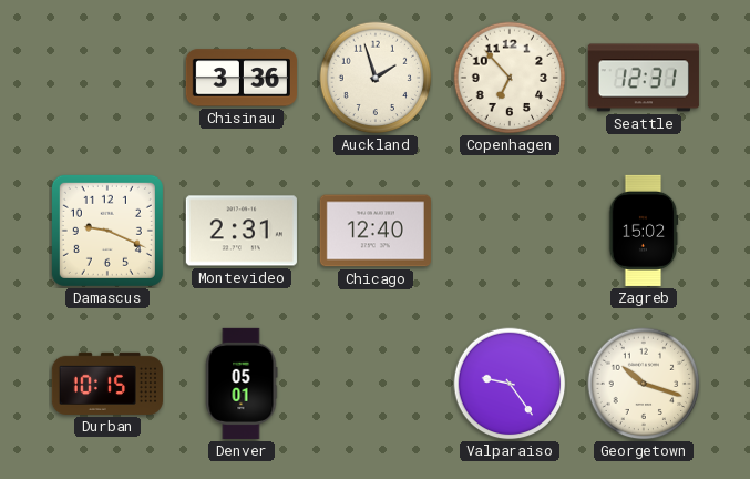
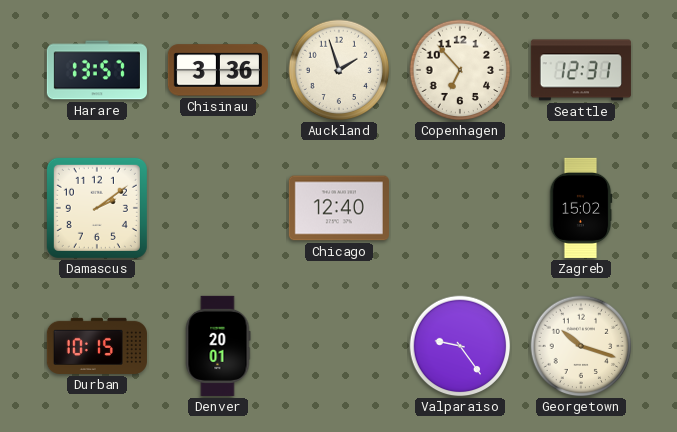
Harare: none -> 13:57
Damascus: 9:19 -> 2:09
Montevideo: 2:31 -> none
Denver: 05:01 -> 20:01
